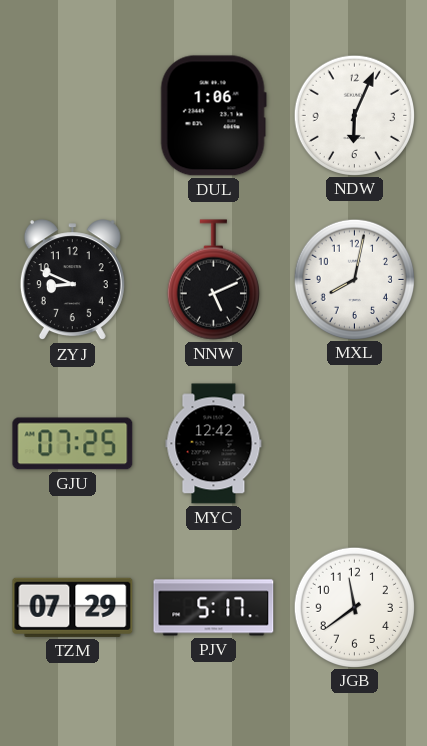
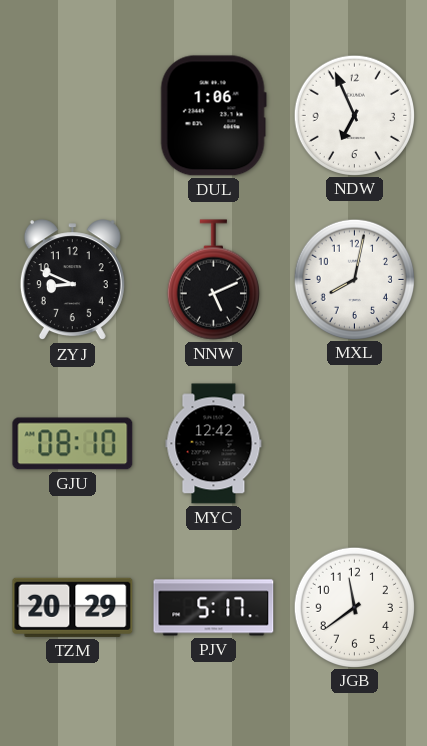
NDW: 6:04 -> 6:56
GJU: 07:25 -> 08:10
TZM: 07:29 -> 20:29
